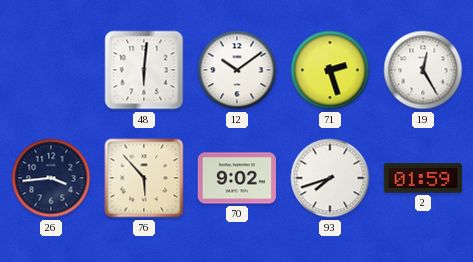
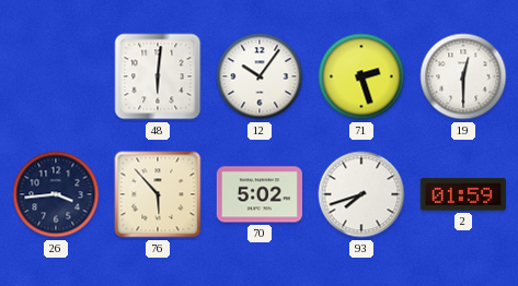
12: 10:09 -> 10:06
19: 12:25 -> 12:30
70: 9:02 -> 5:02
